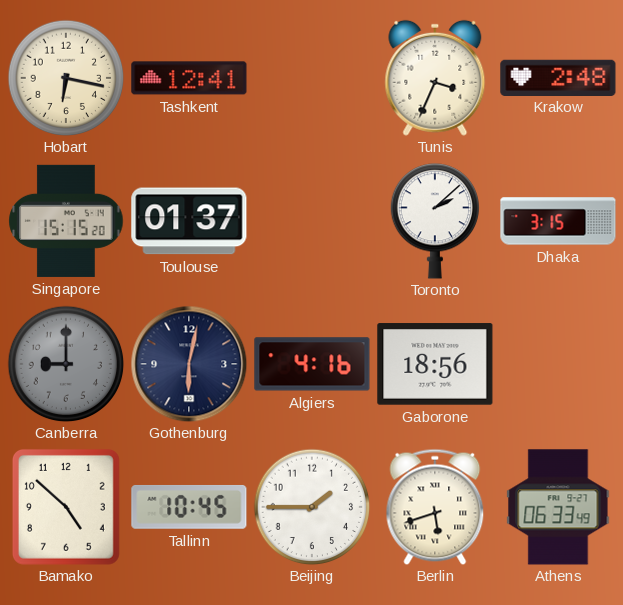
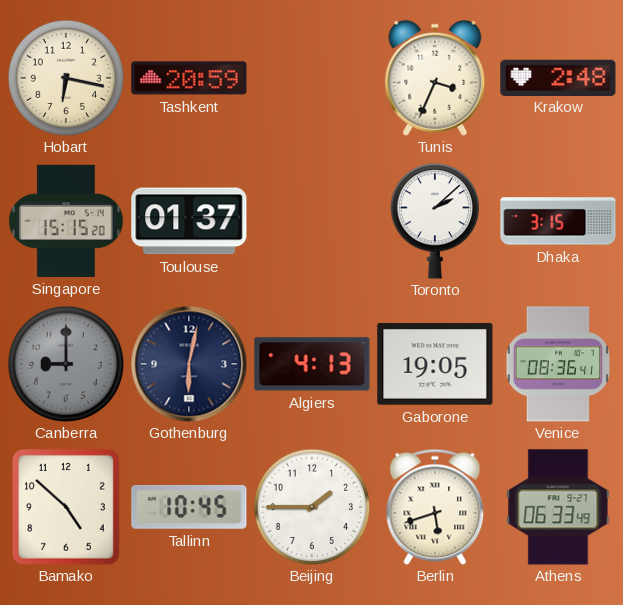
Tashkent: 12:41 -> 20:59
Algiers: 4:16 -> 4:13
Gaborone: 18:56 -> 19:05
Venice: none -> 08:36
